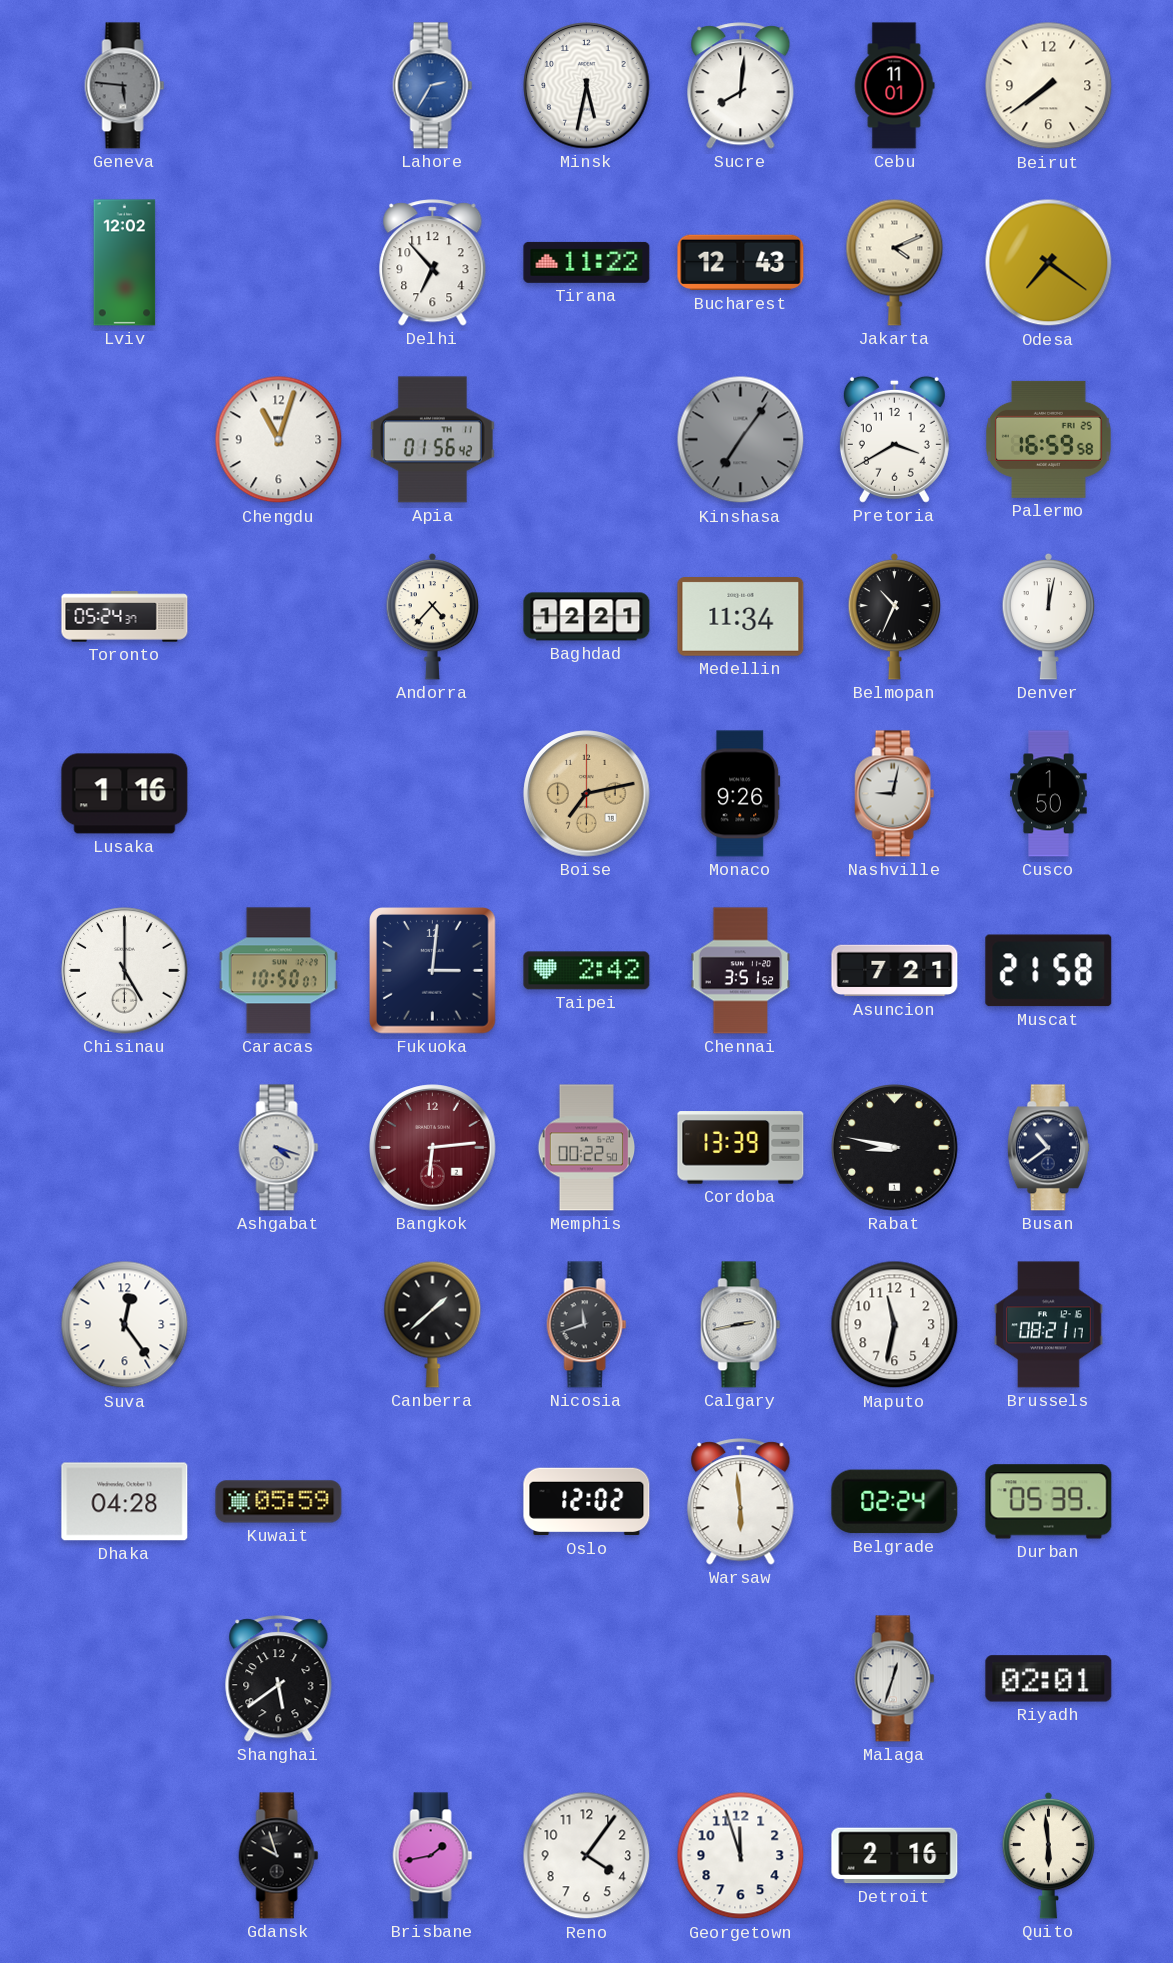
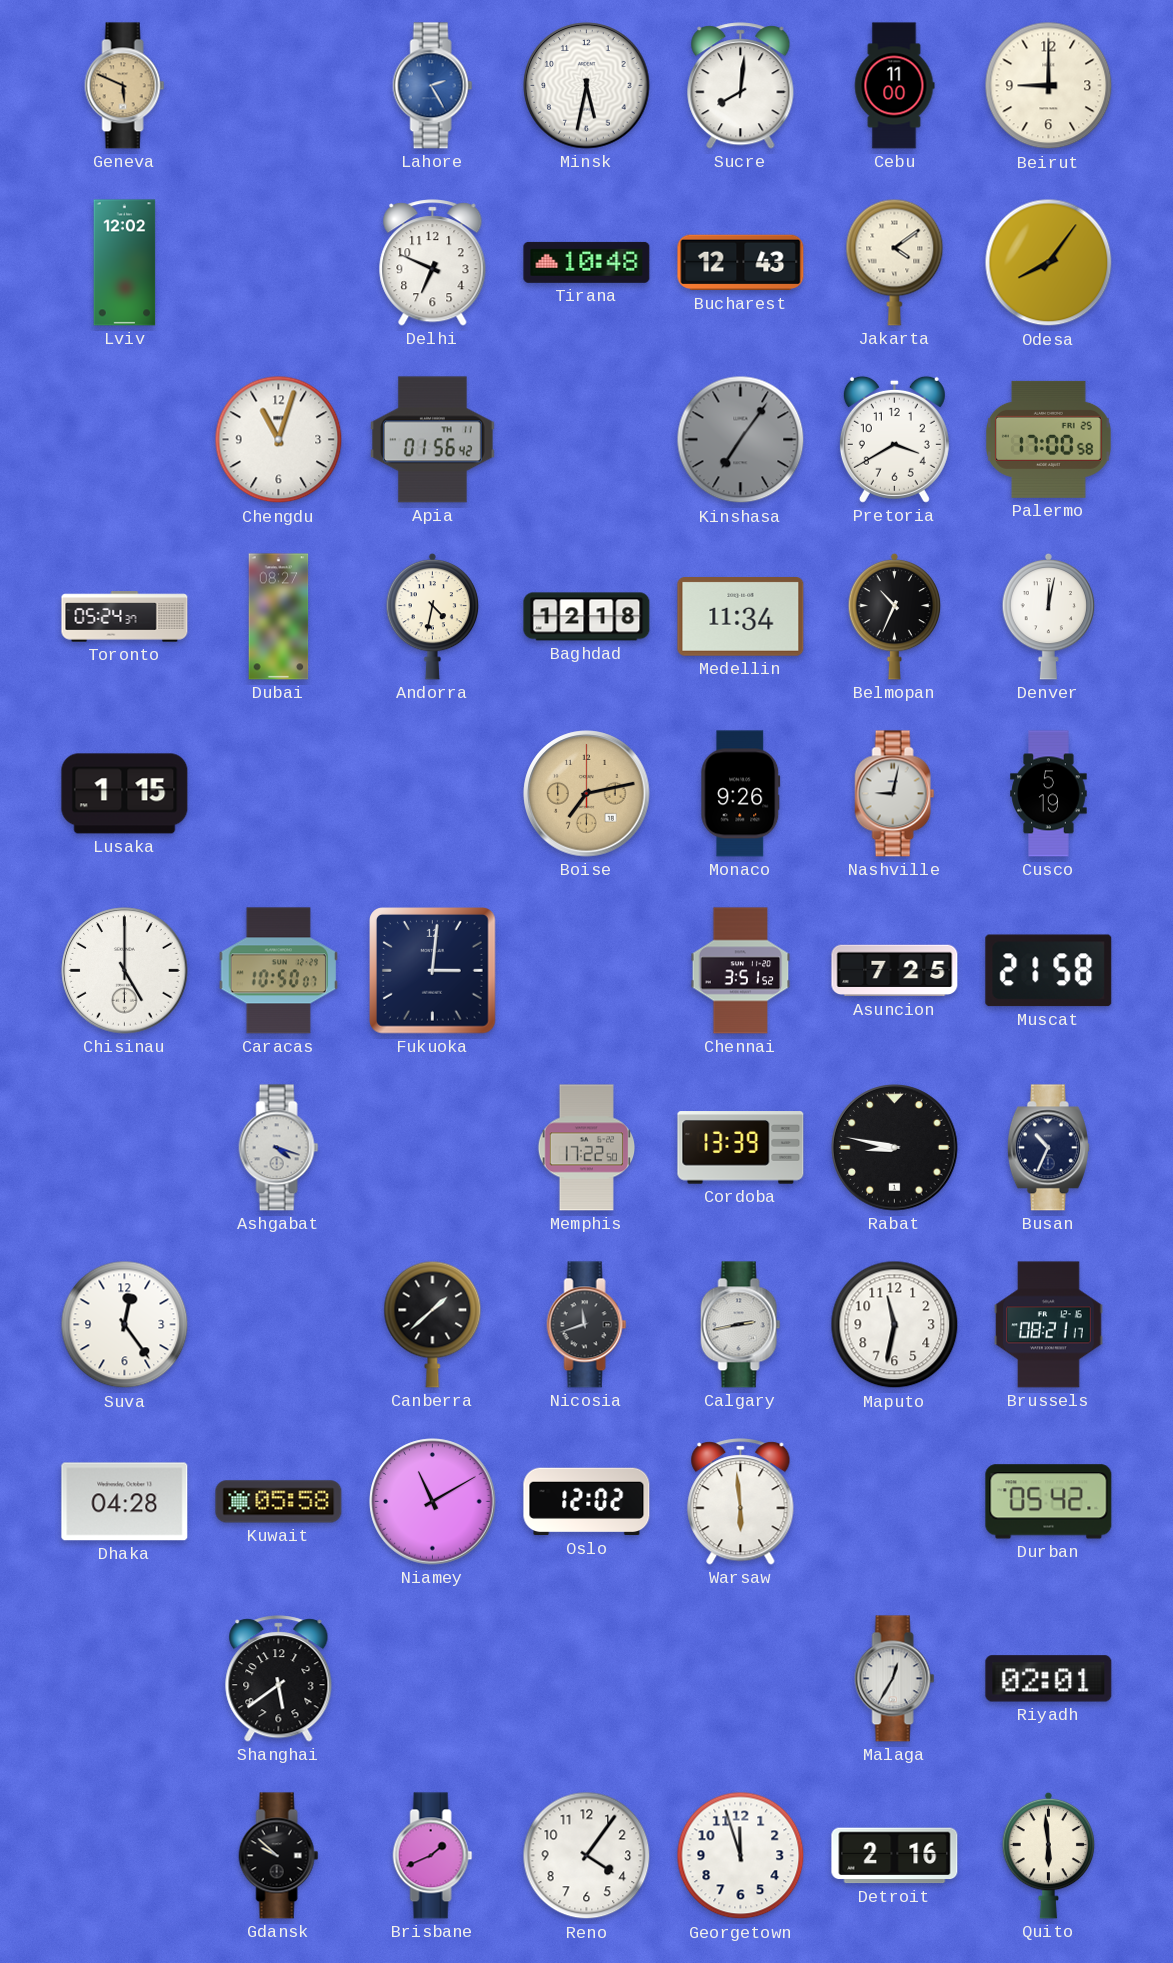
Geneva: 5:46 -> 5:49
Geneva dial: grey -> champagne
Lahore: 2:35 -> 2:25
Cebu: 11:01 -> 11:00
Beirut: 7:39 -> 9:00
Delhi: 6:53 -> 6:49
Tirana: 11:22 -> 10:48
Jakarta: 4:11 -> 4:09
Odesa: 7:21 -> 8:06
Palermo: 16:59 -> 17:00
Dubai: none -> 08:27
Andorra: 4:37 -> 4:32
Baghdad: 12:21 -> 12:18
Lusaka: 1:16 -> 1:15
Cusco: 1:50 -> 5:19
Taipei: 2:42 -> none
Asuncion: 7:21 -> 7:25
Bangkok: 6:14 -> none
Memphis: 00:22 -> 17:22
Busan: 10:39 -> 10:34
Kuwait: 05:59 -> 05:58
Niamey: none -> 11:10
Belgrade: 02:24 -> none
Durban: 05:39 -> 05:42
Malaga: 12:33 -> 12:35
Gdansk: 9:57 -> 9:52
Brisbane: 1:43 -> 1:41
